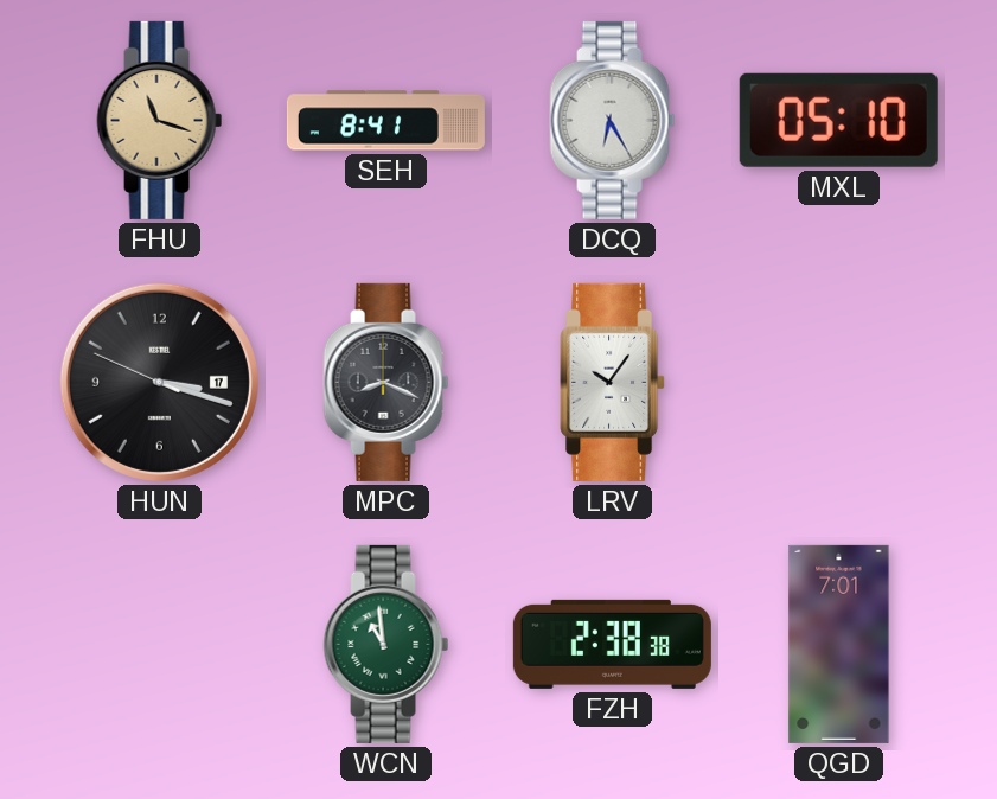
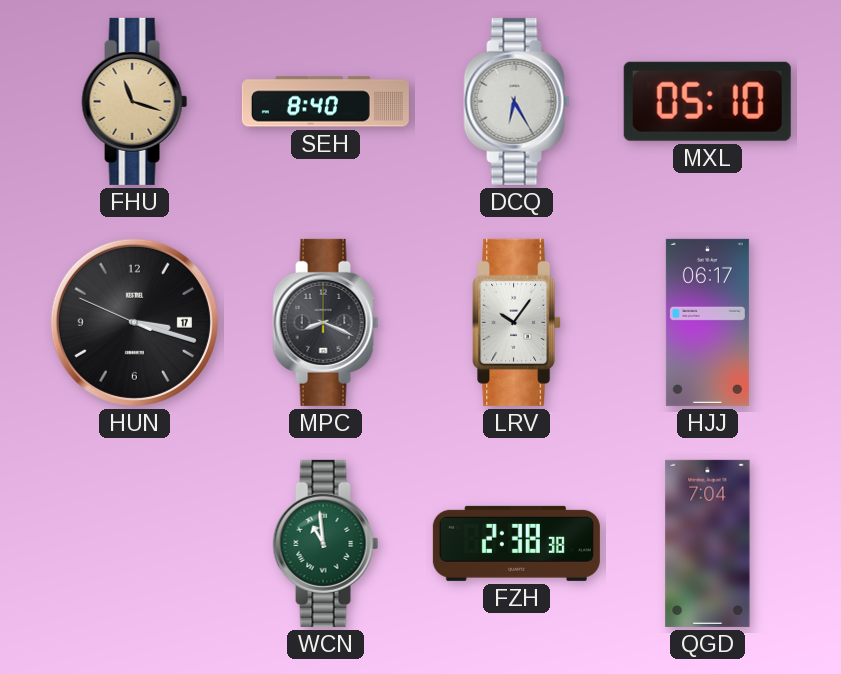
SEH: 8:41 -> 8:40
HJJ: none -> 06:17
QGD: 7:01 -> 7:04
